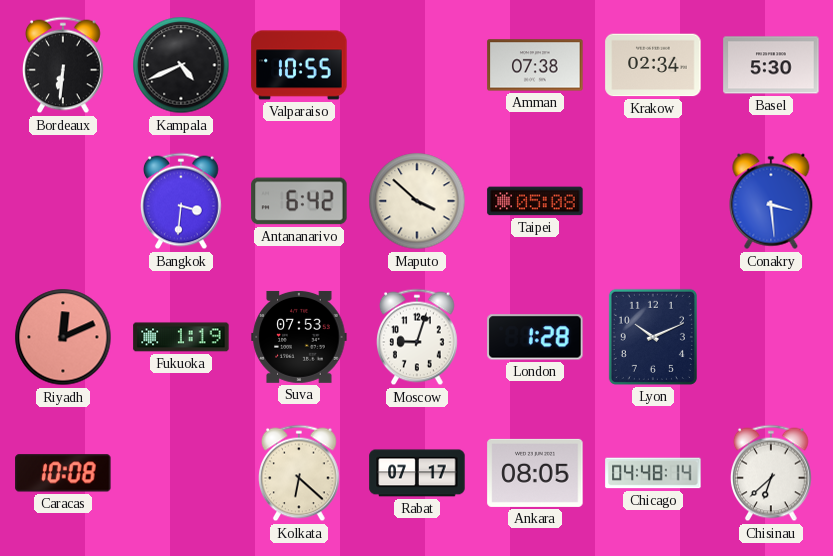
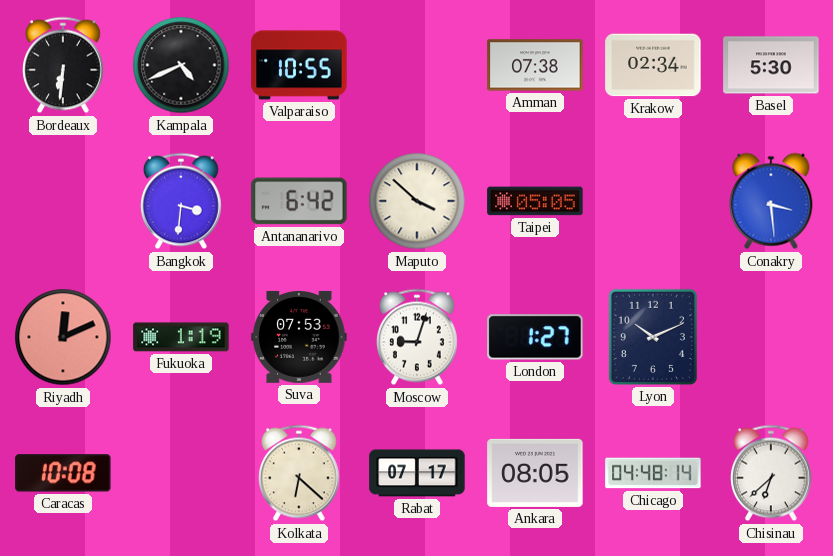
Taipei: 05:08 -> 05:05
London: 1:28 -> 1:27
